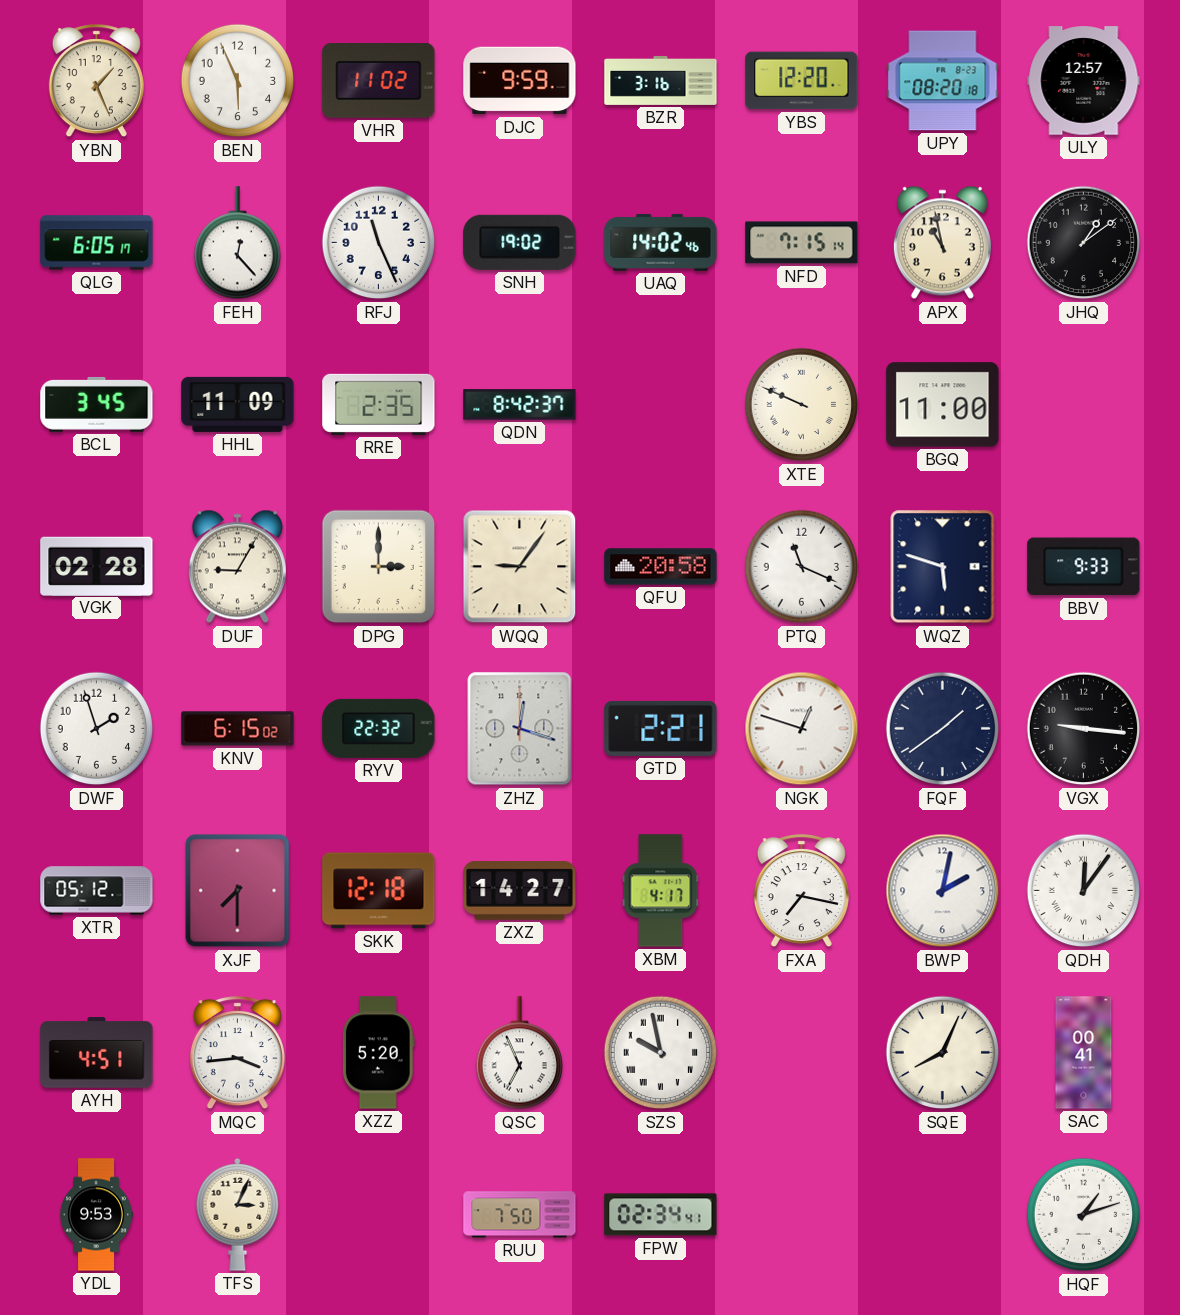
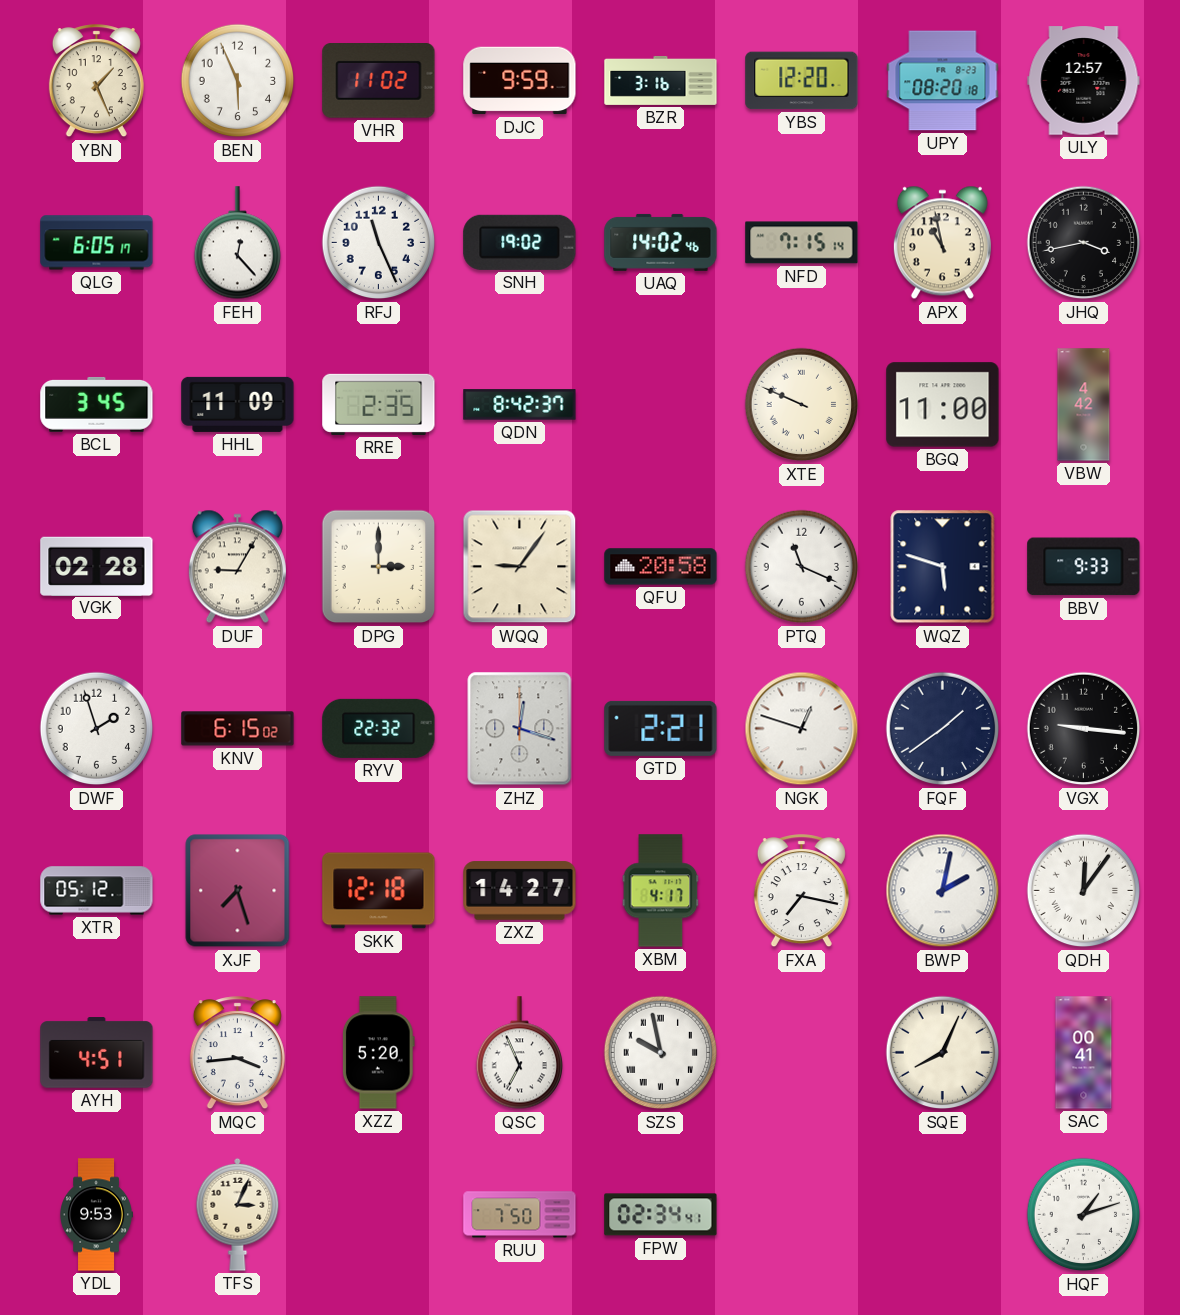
JHQ: 1:09 -> 3:43
VBW: none -> 4:42
XJF: 7:30 -> 7:27
